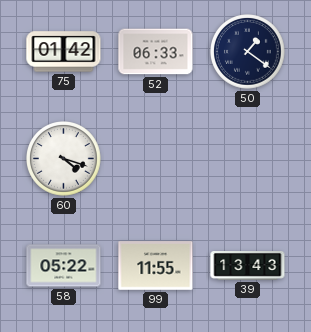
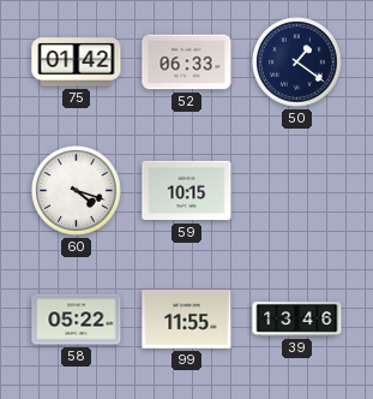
59: none -> 10:15
39: 13:43 -> 13:46
